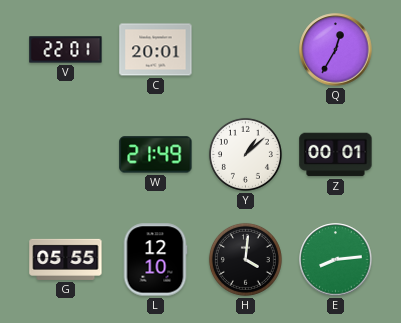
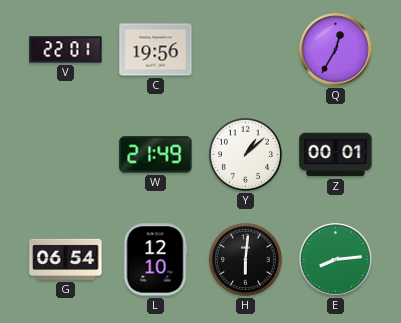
C: 20:01 -> 19:56
G: 05:55 -> 06:54
H: 4:01 -> 6:01
